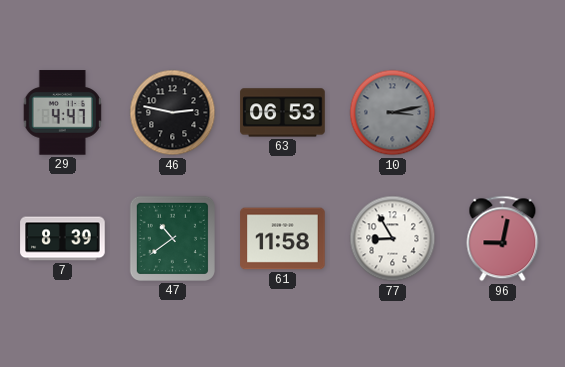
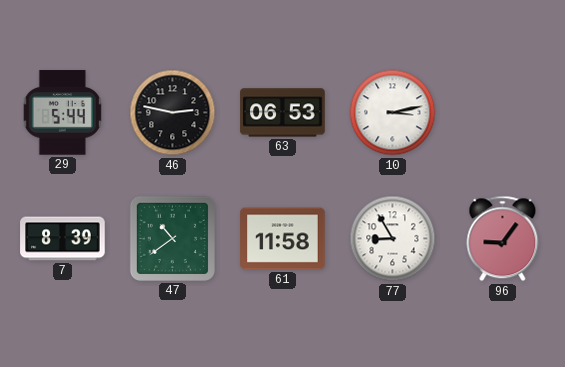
29: 4:47 -> 5:44
10 dial: grey -> white
96: 9:02 -> 9:06
